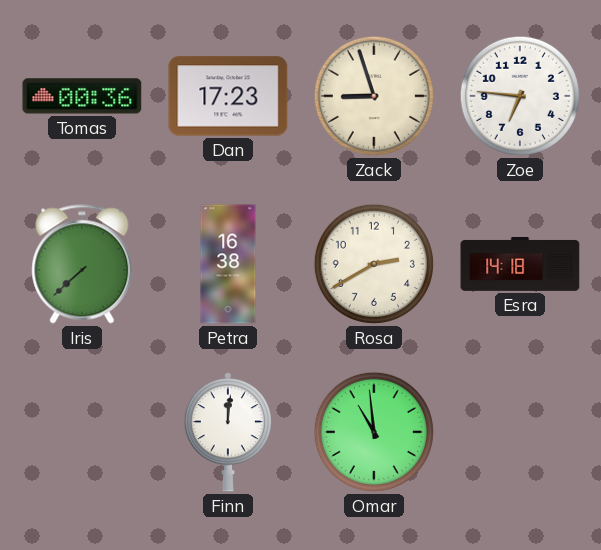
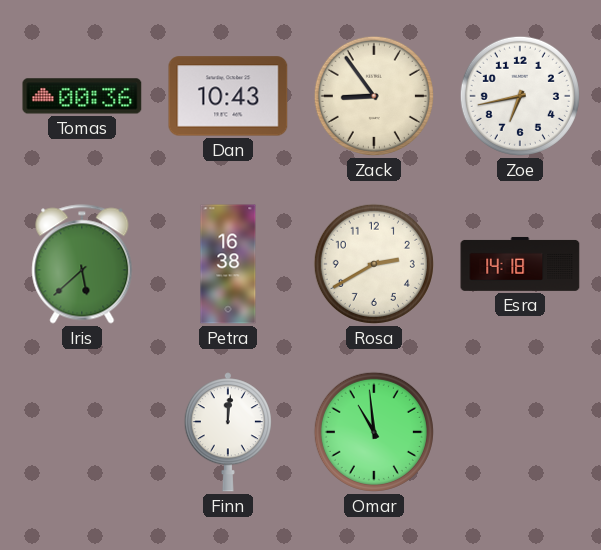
Dan: 17:23 -> 10:43
Zack: 8:57 -> 8:54
Zoe: 6:46 -> 6:43
Iris: 7:38 -> 5:38
